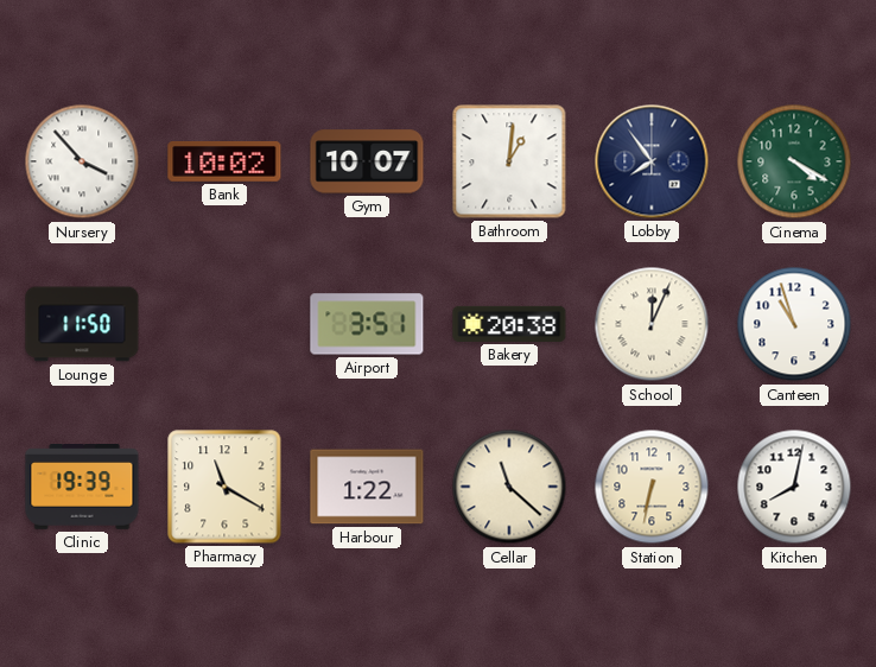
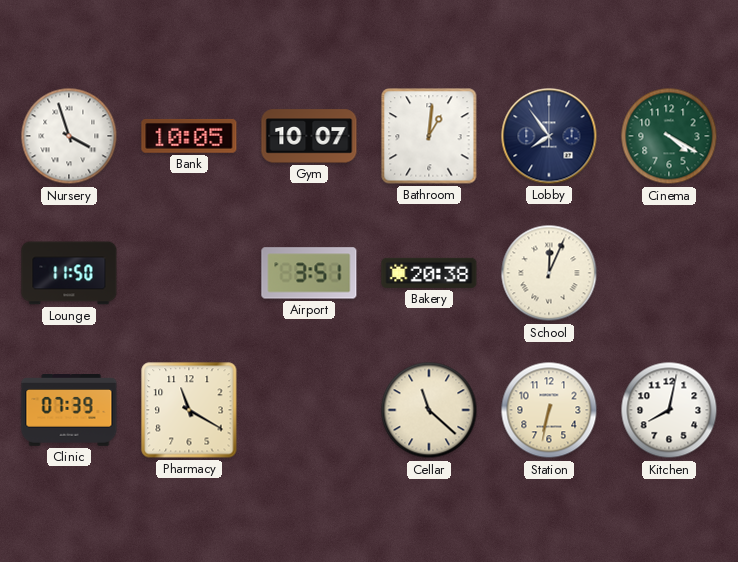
Nursery: 3:53 -> 3:57
Bank: 10:02 -> 10:05
Canteen: 10:57 -> none
Clinic: 19:39 -> 07:39
Harbour: 1:22 -> none
